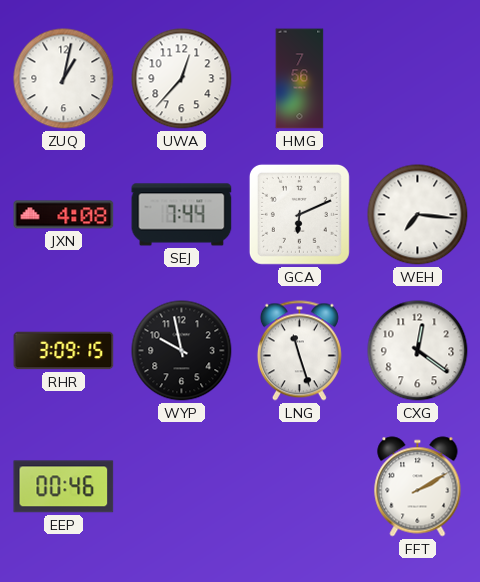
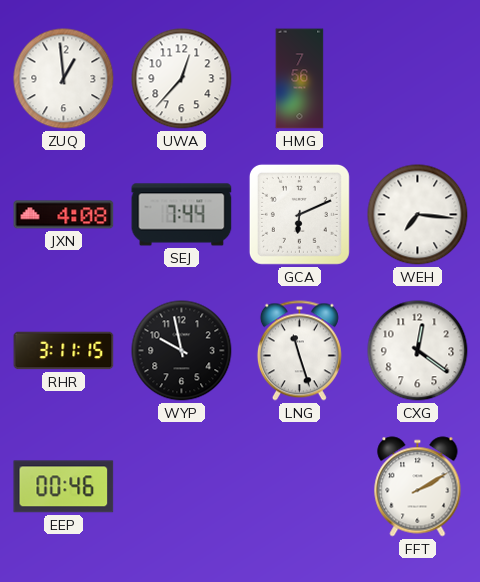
ZUQ: 1:02 -> 12:59
RHR: 3:09 -> 3:11
